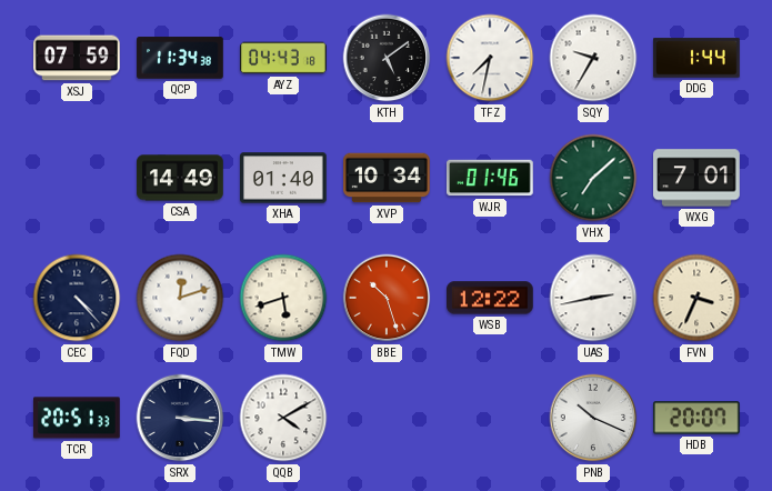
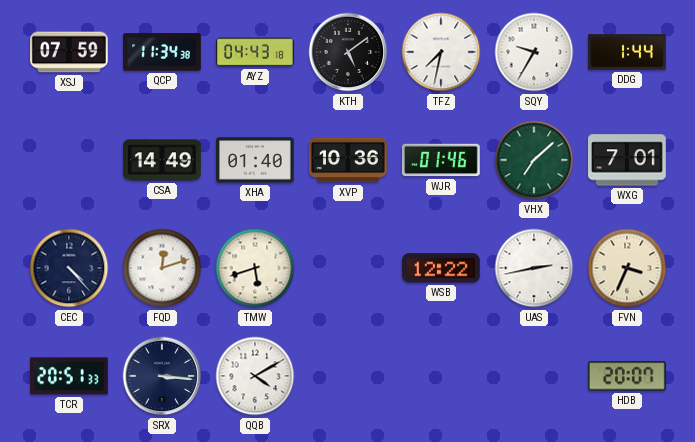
XVP: 10:34 -> 10:36
BBE: 10:27 -> none
PNB: 10:19 -> none
